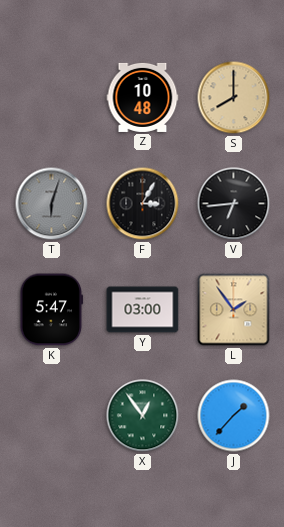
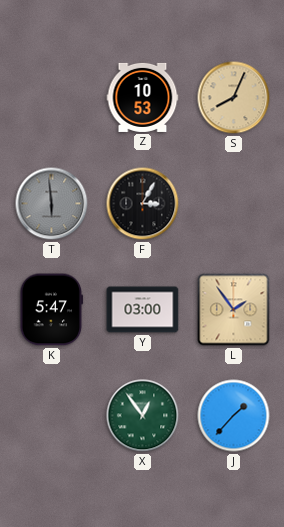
Z: 10:48 -> 10:53
S: 8:00 -> 8:04
T: 6:03 -> 5:59
V: 6:44 -> none
